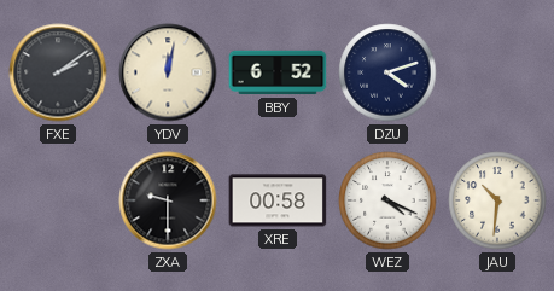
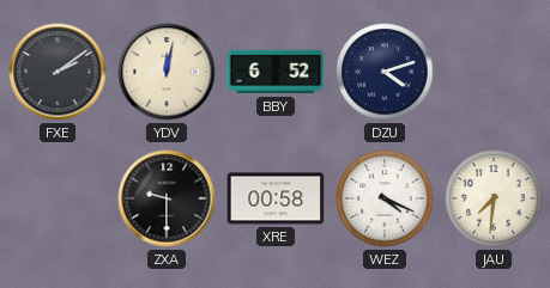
JAU: 10:31 -> 7:31
